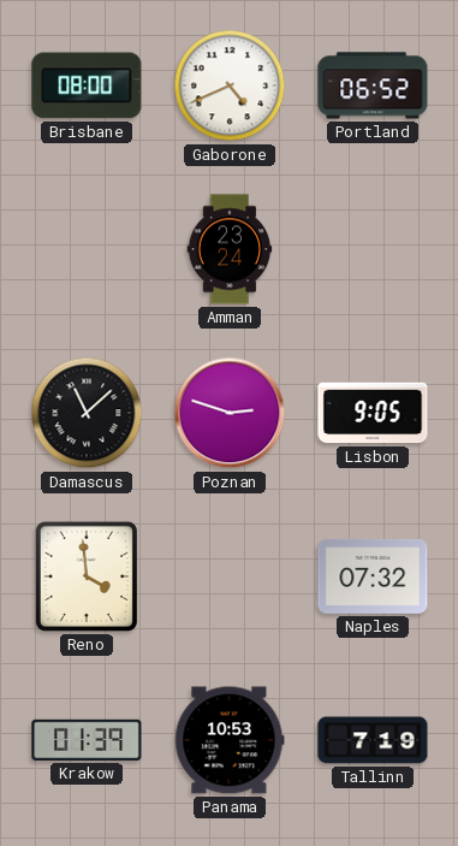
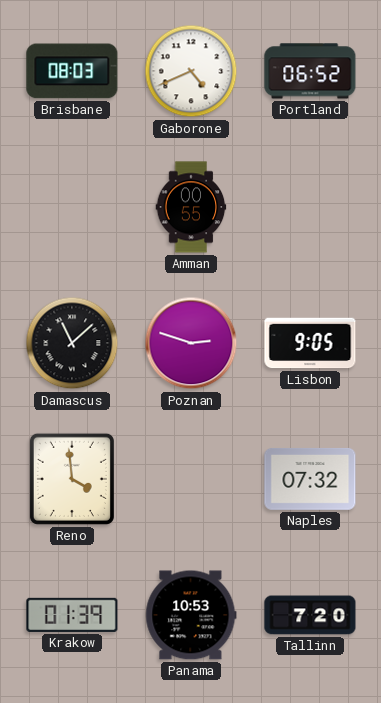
Brisbane: 08:00 -> 08:03
Amman: 23:24 -> 00:55
Tallinn: 7:19 -> 7:20
